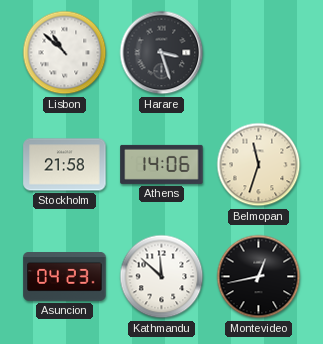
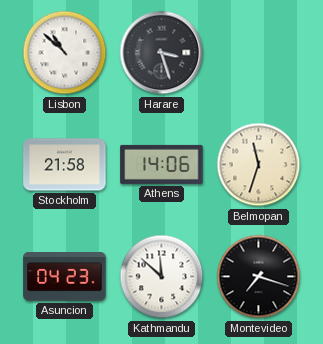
Montevideo: 12:43 -> 7:18
